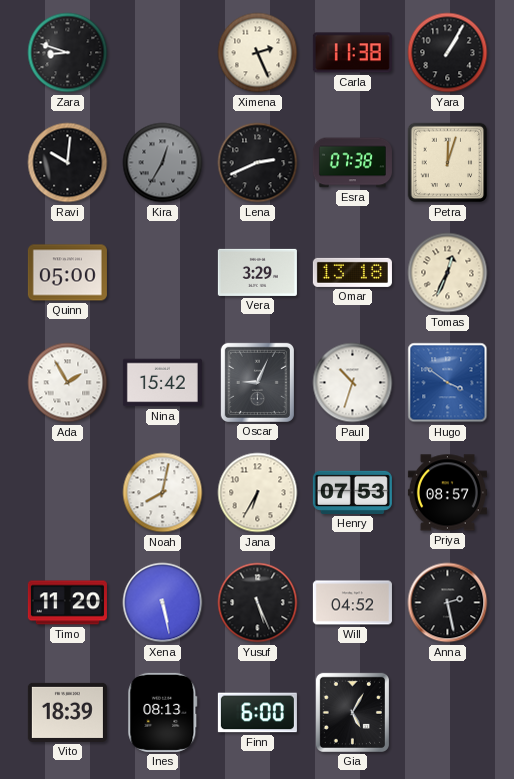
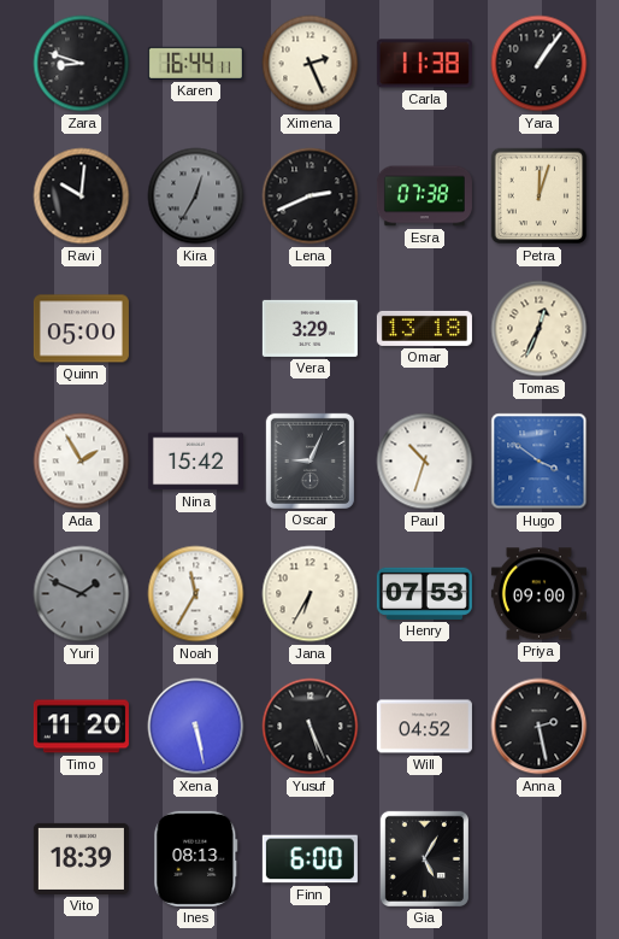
Karen: none -> 16:44
Yara: 1:05 -> 1:06
Yuri: none -> 1:49
Noah: 8:02 -> 11:35
Priya: 08:57 -> 09:00
